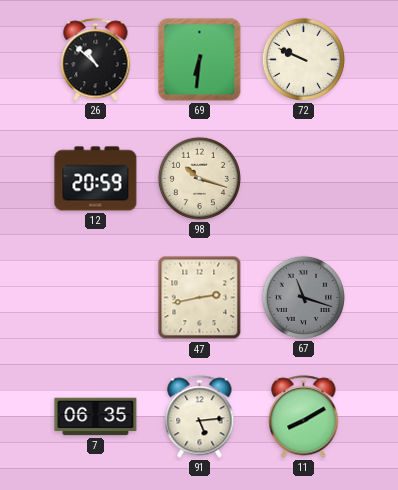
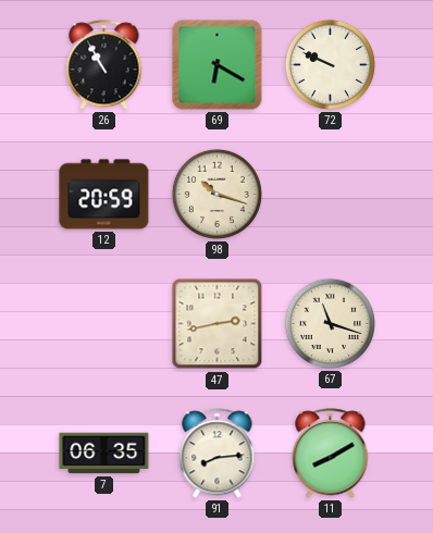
26: 10:52 -> 10:55
69: 6:31 -> 6:20
67 dial: grey -> cream
91: 5:14 -> 8:14
